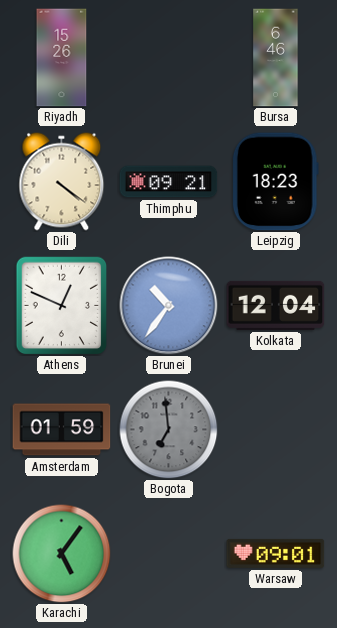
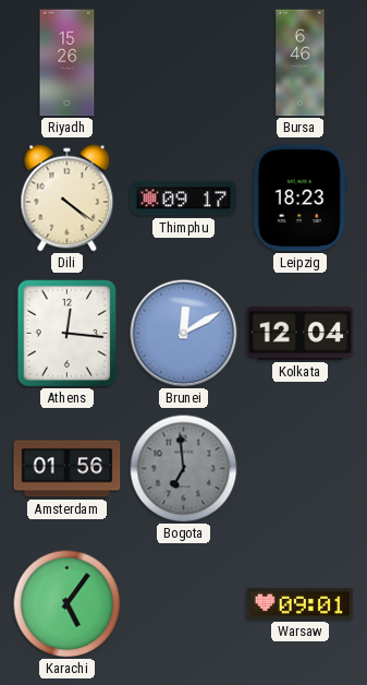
Thimphu: 09:21 -> 09:17
Athens: 12:49 -> 12:16
Brunei: 10:36 -> 12:10
Amsterdam: 01:59 -> 01:56
